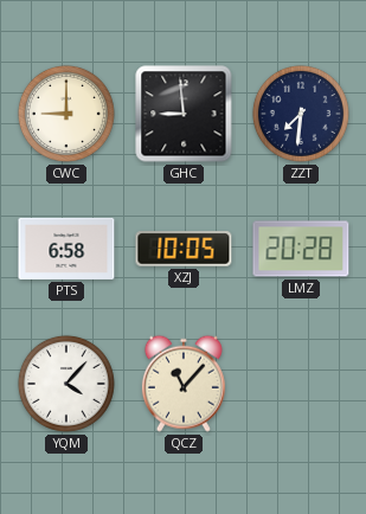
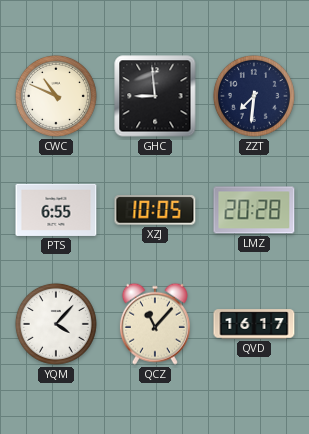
CWC: 9:00 -> 10:49
PTS: 6:58 -> 6:55
QVD: none -> 16:17
